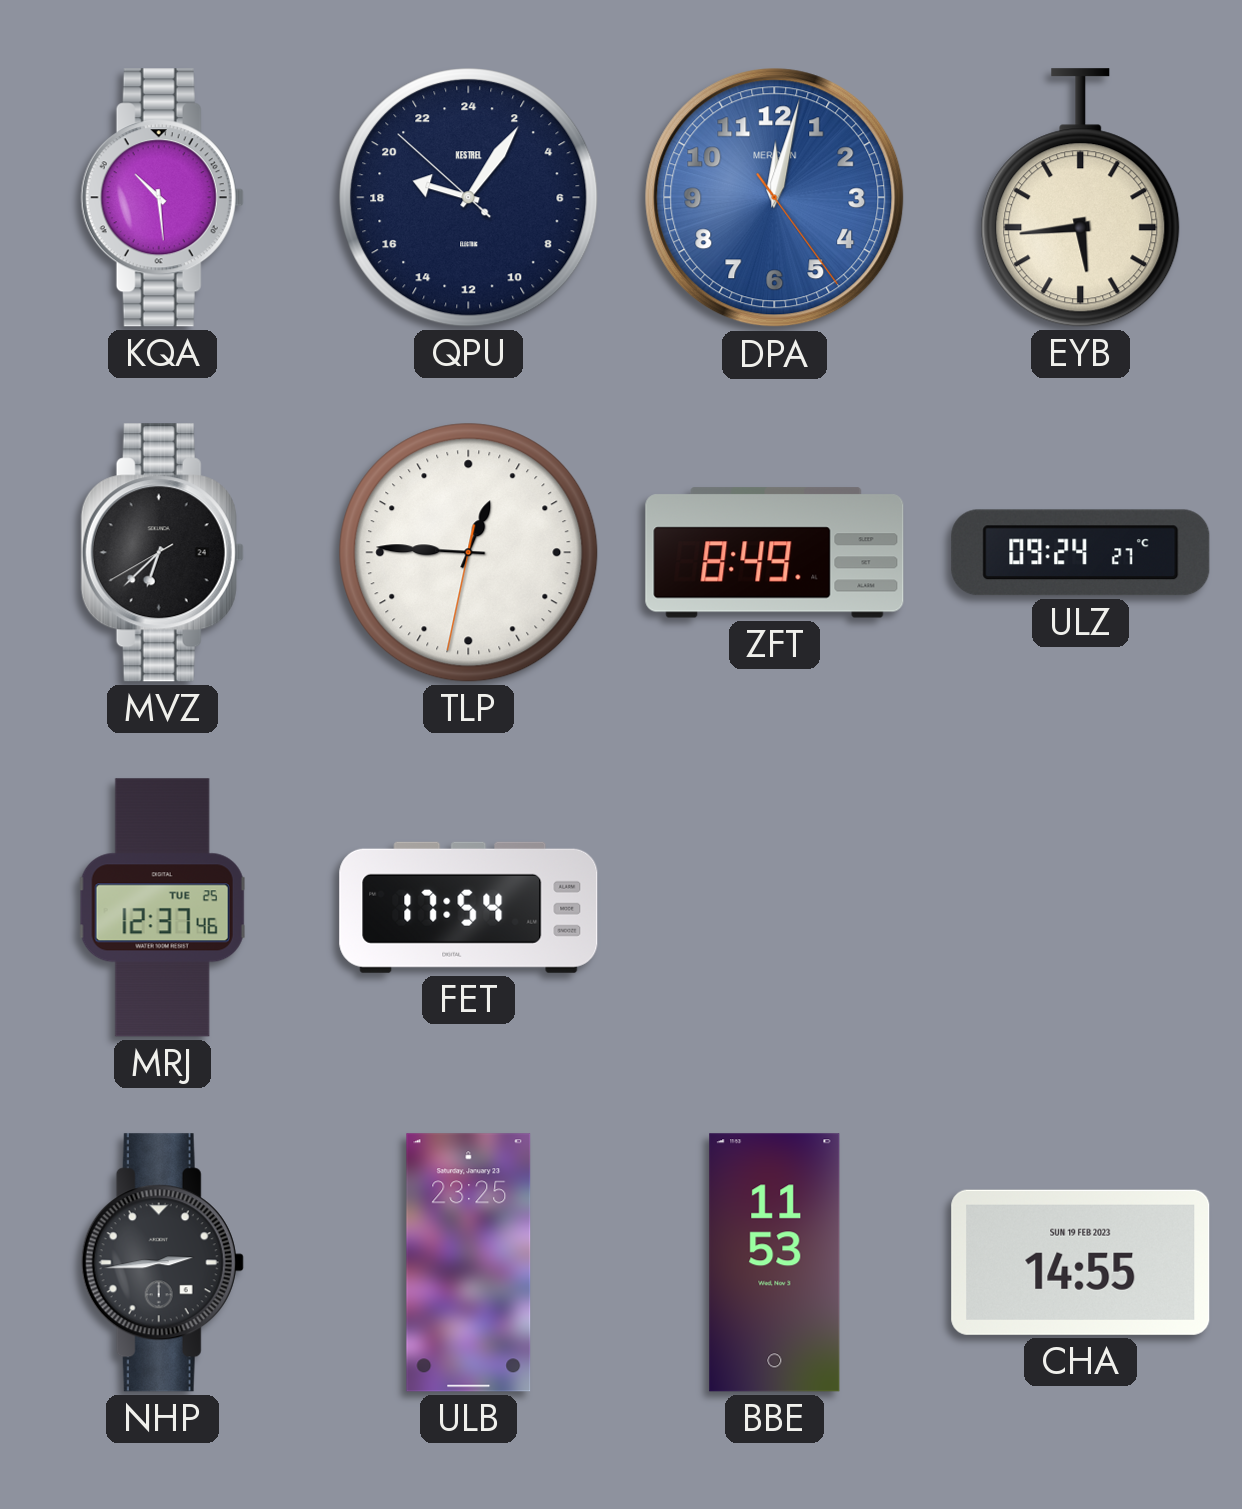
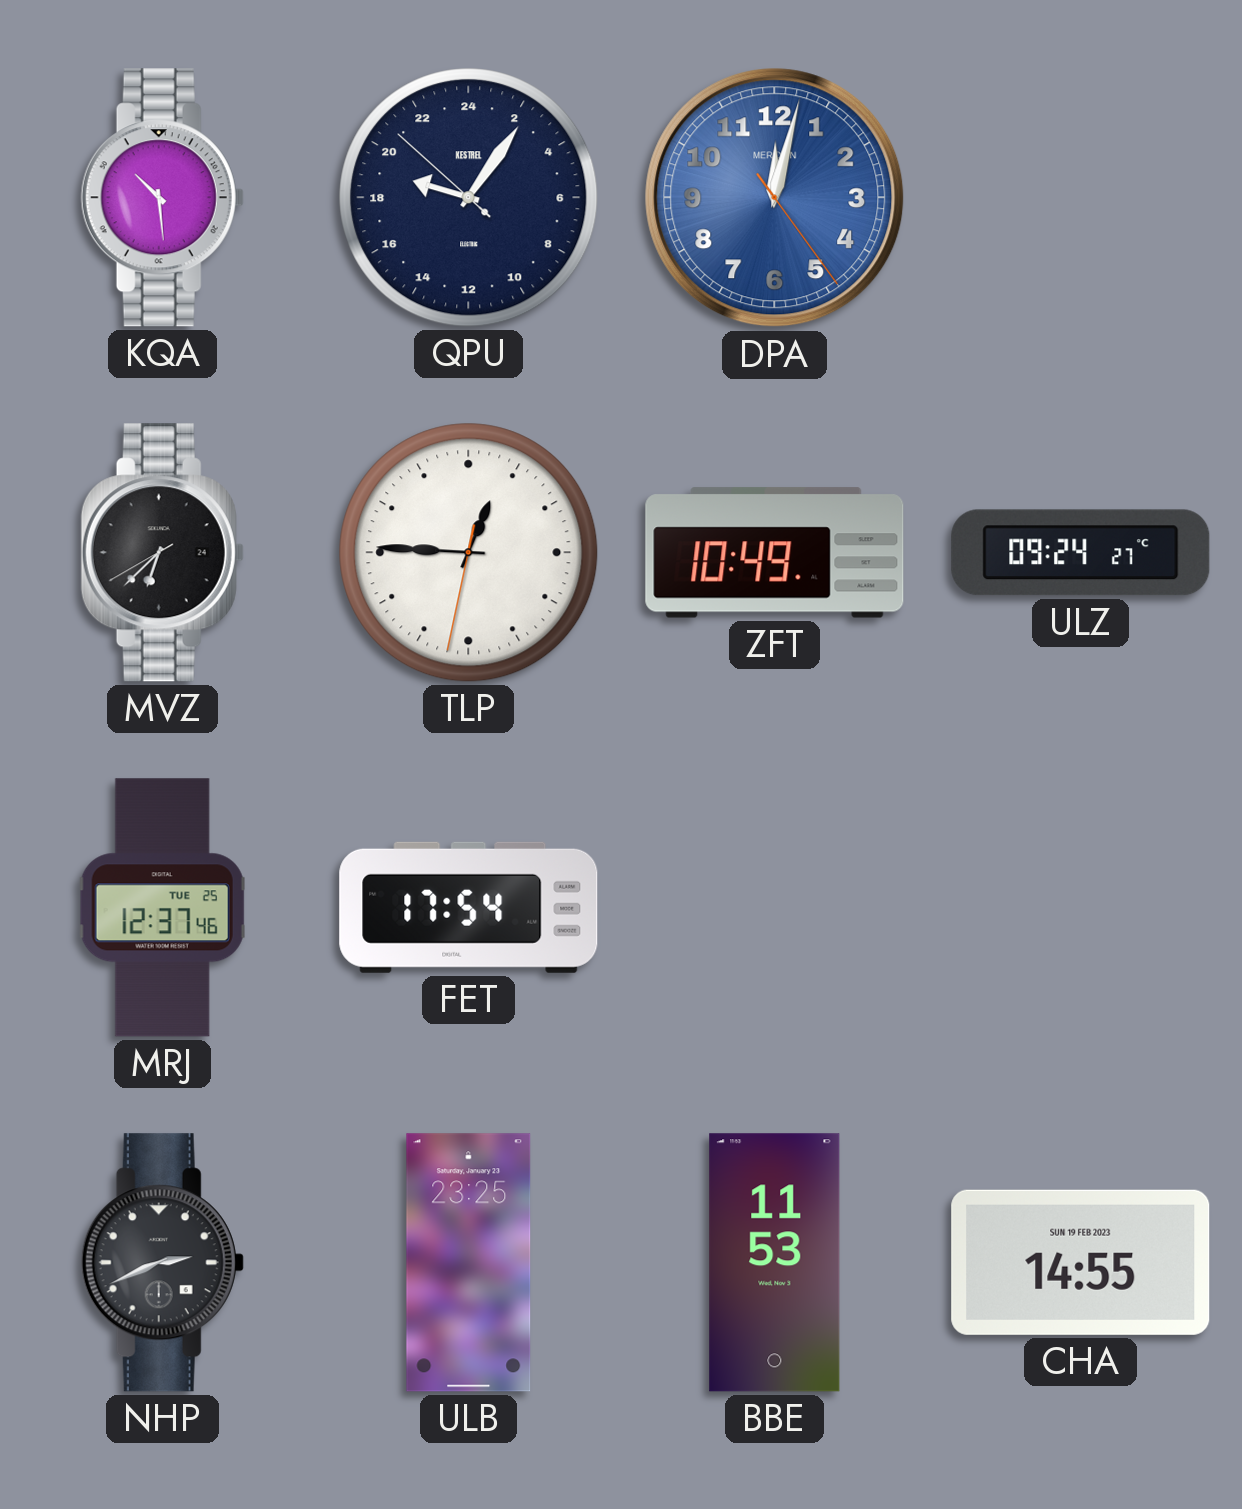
EYB: 5:44 -> none
ZFT: 8:49 -> 10:49
NHP: 2:44 -> 2:41
